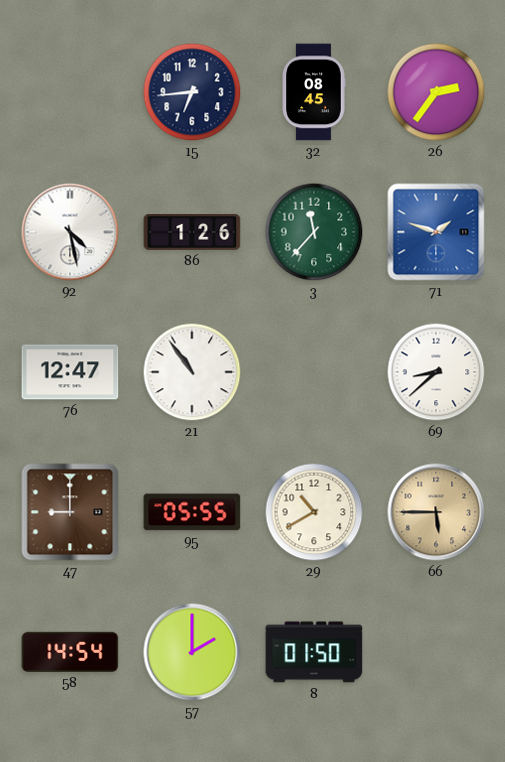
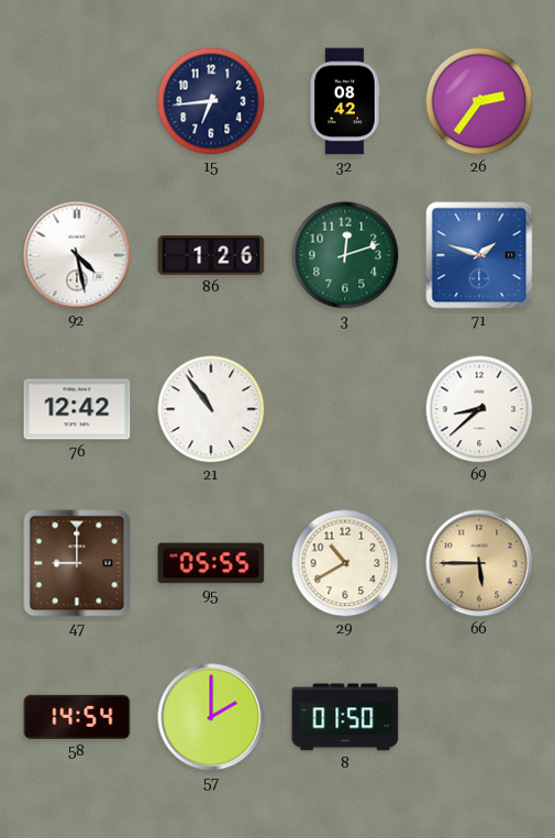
32: 08:45 -> 08:42
3: 11:37 -> 12:12
76: 12:47 -> 12:42
